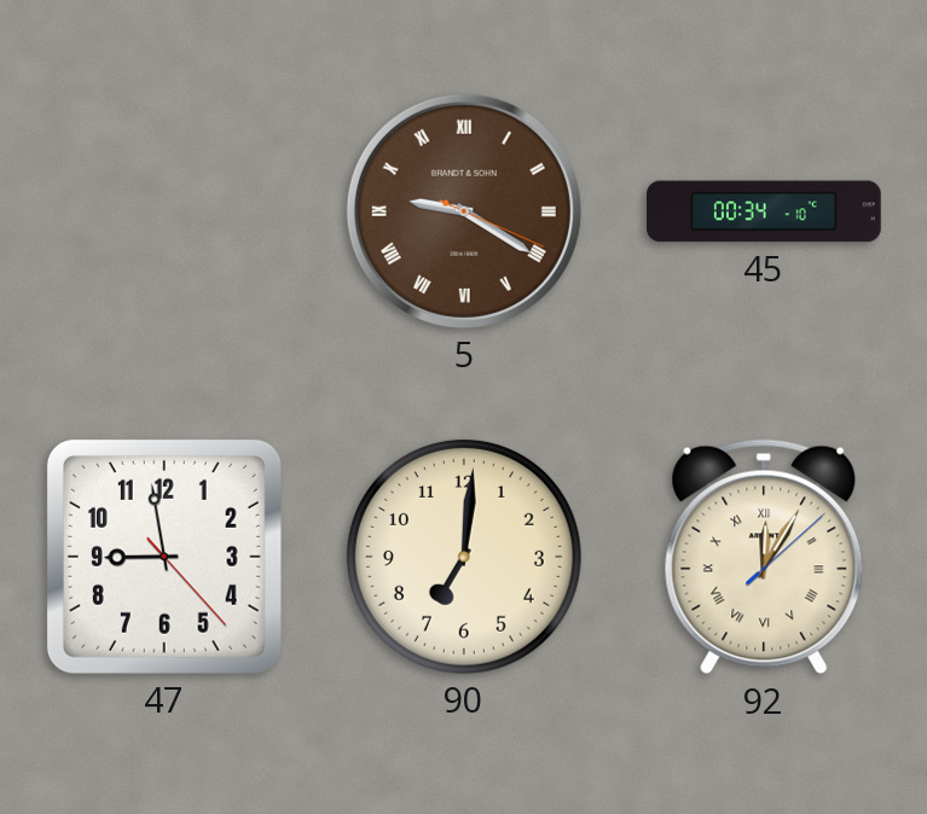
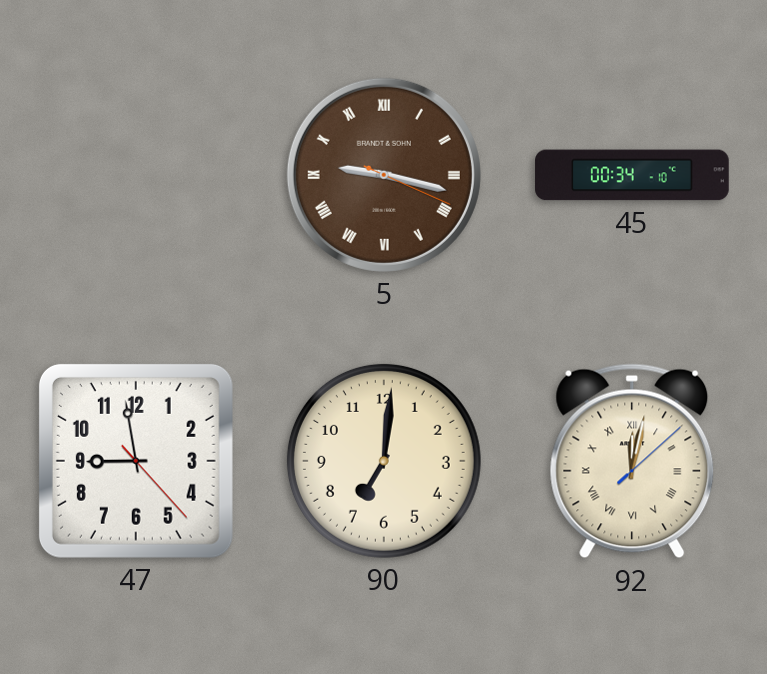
5: 9:20 -> 9:17
92: 12:05 -> 12:02
